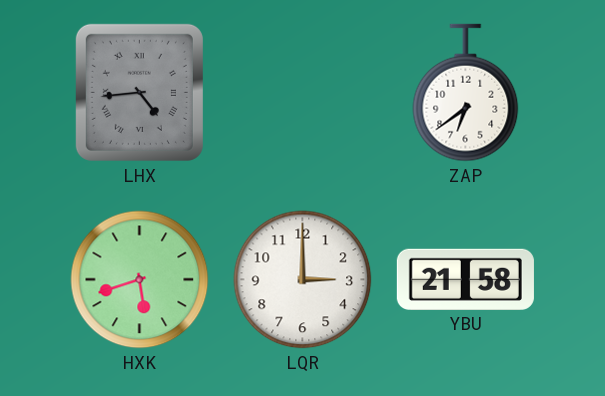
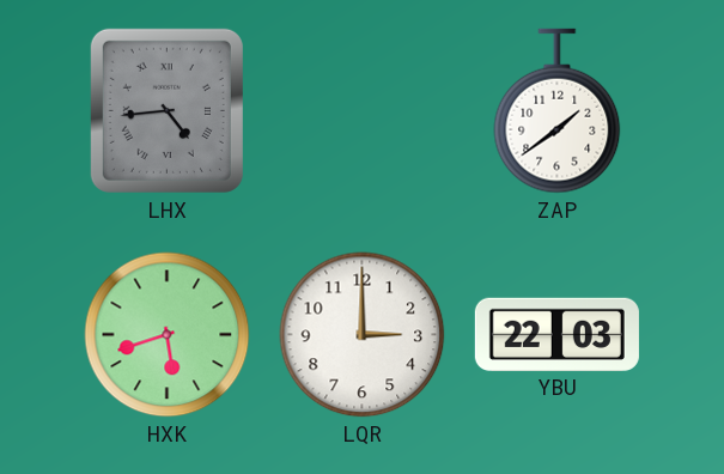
ZAP: 6:39 -> 1:39
YBU: 21:58 -> 22:03
